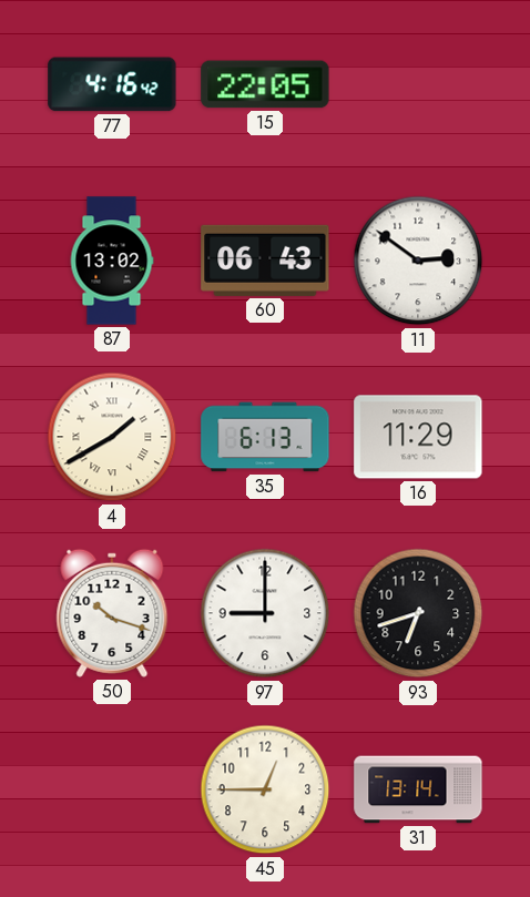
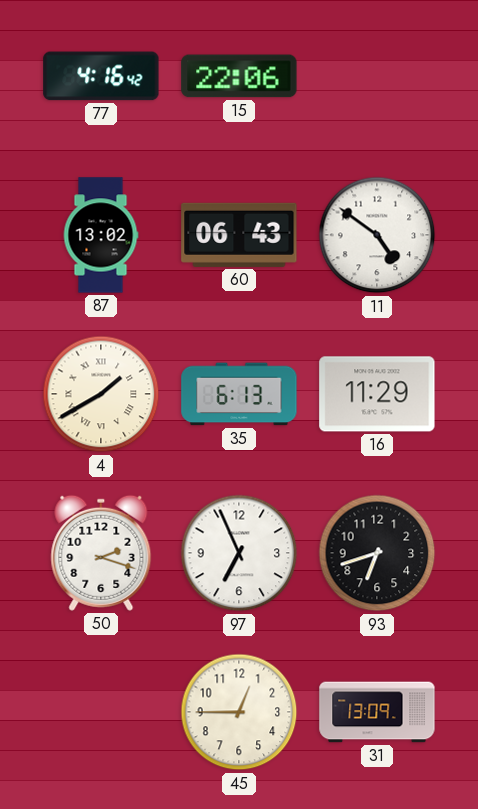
15: 22:05 -> 22:06
11: 2:51 -> 4:51
50: 10:18 -> 2:18
97: 9:00 -> 6:56
31: 13:14 -> 13:09
